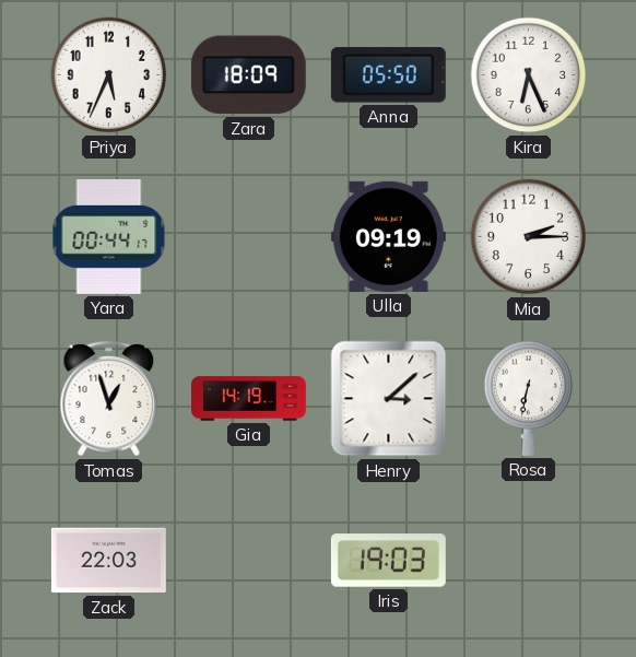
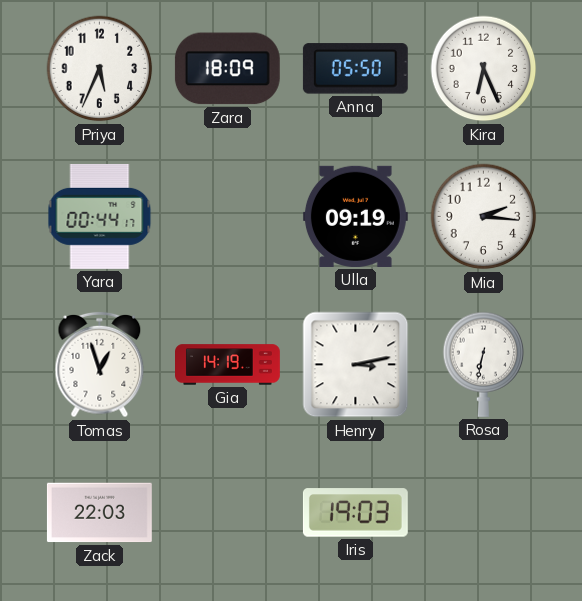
Mia: 2:15 -> 2:16
Henry: 3:08 -> 3:13
